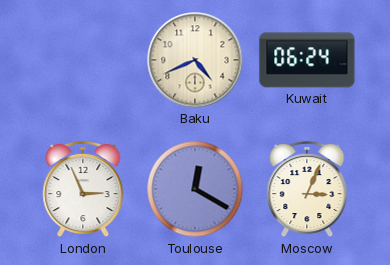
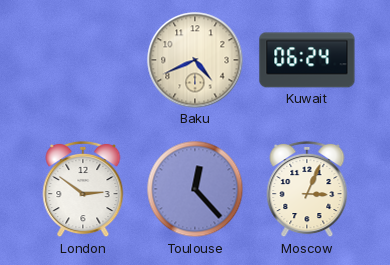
London: 2:56 -> 2:51
Toulouse: 12:20 -> 12:23
